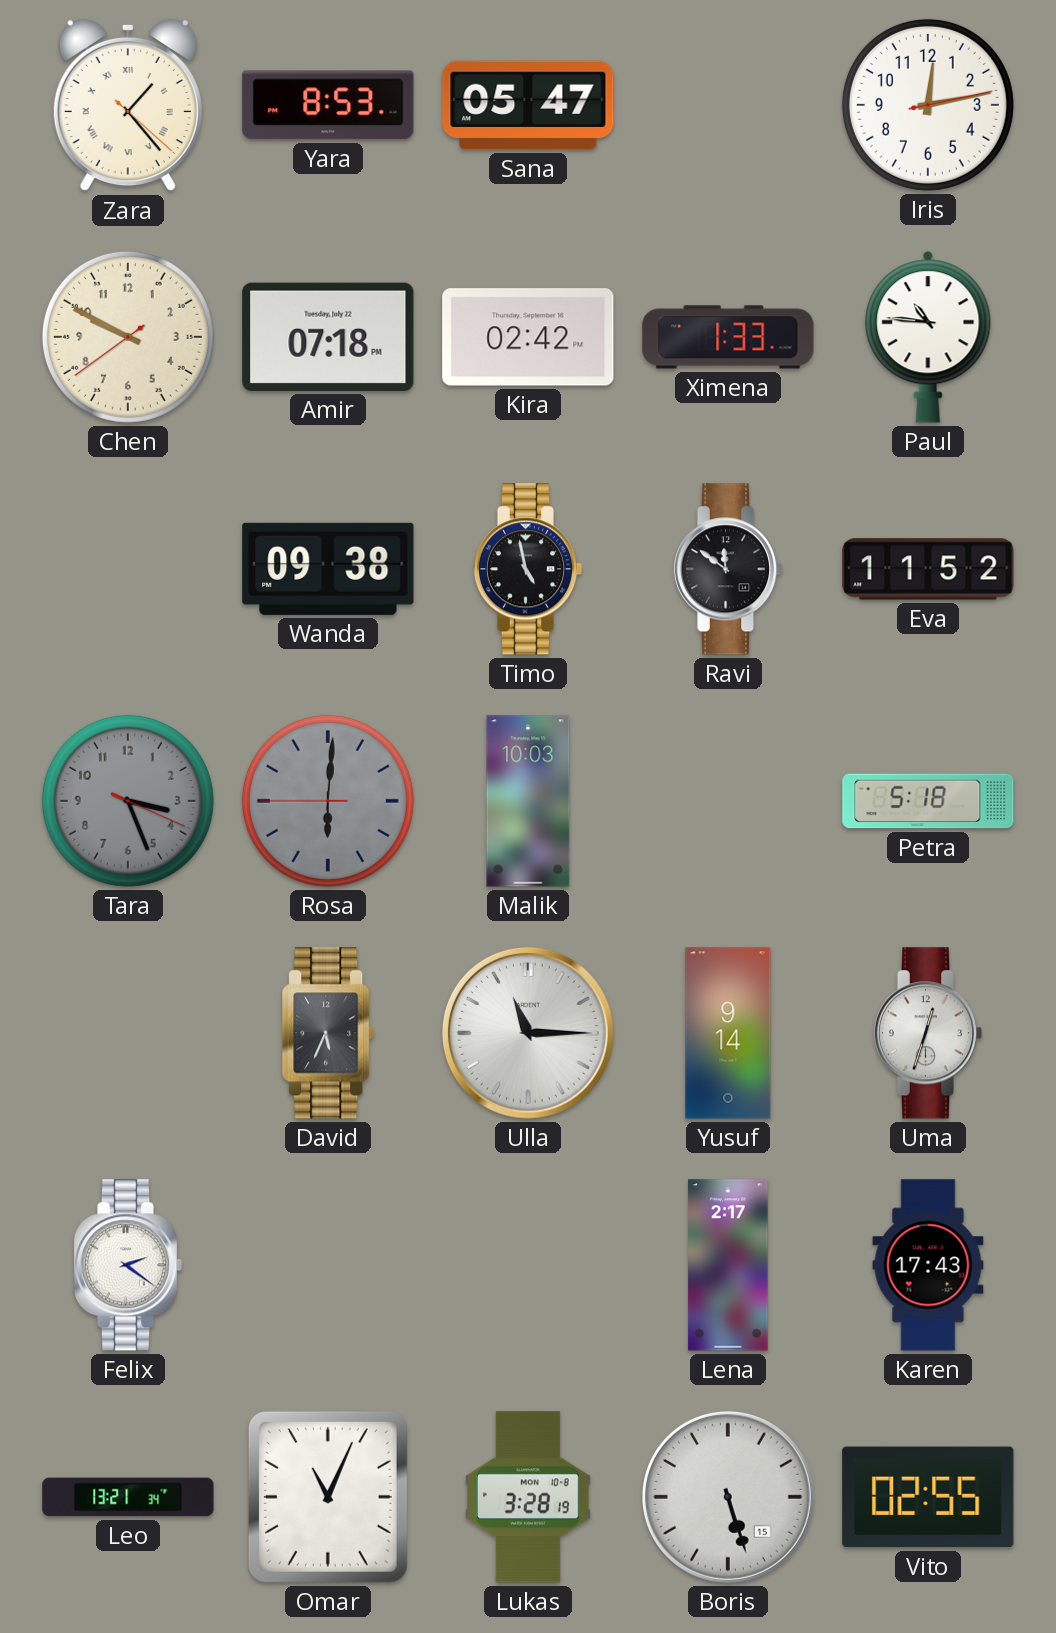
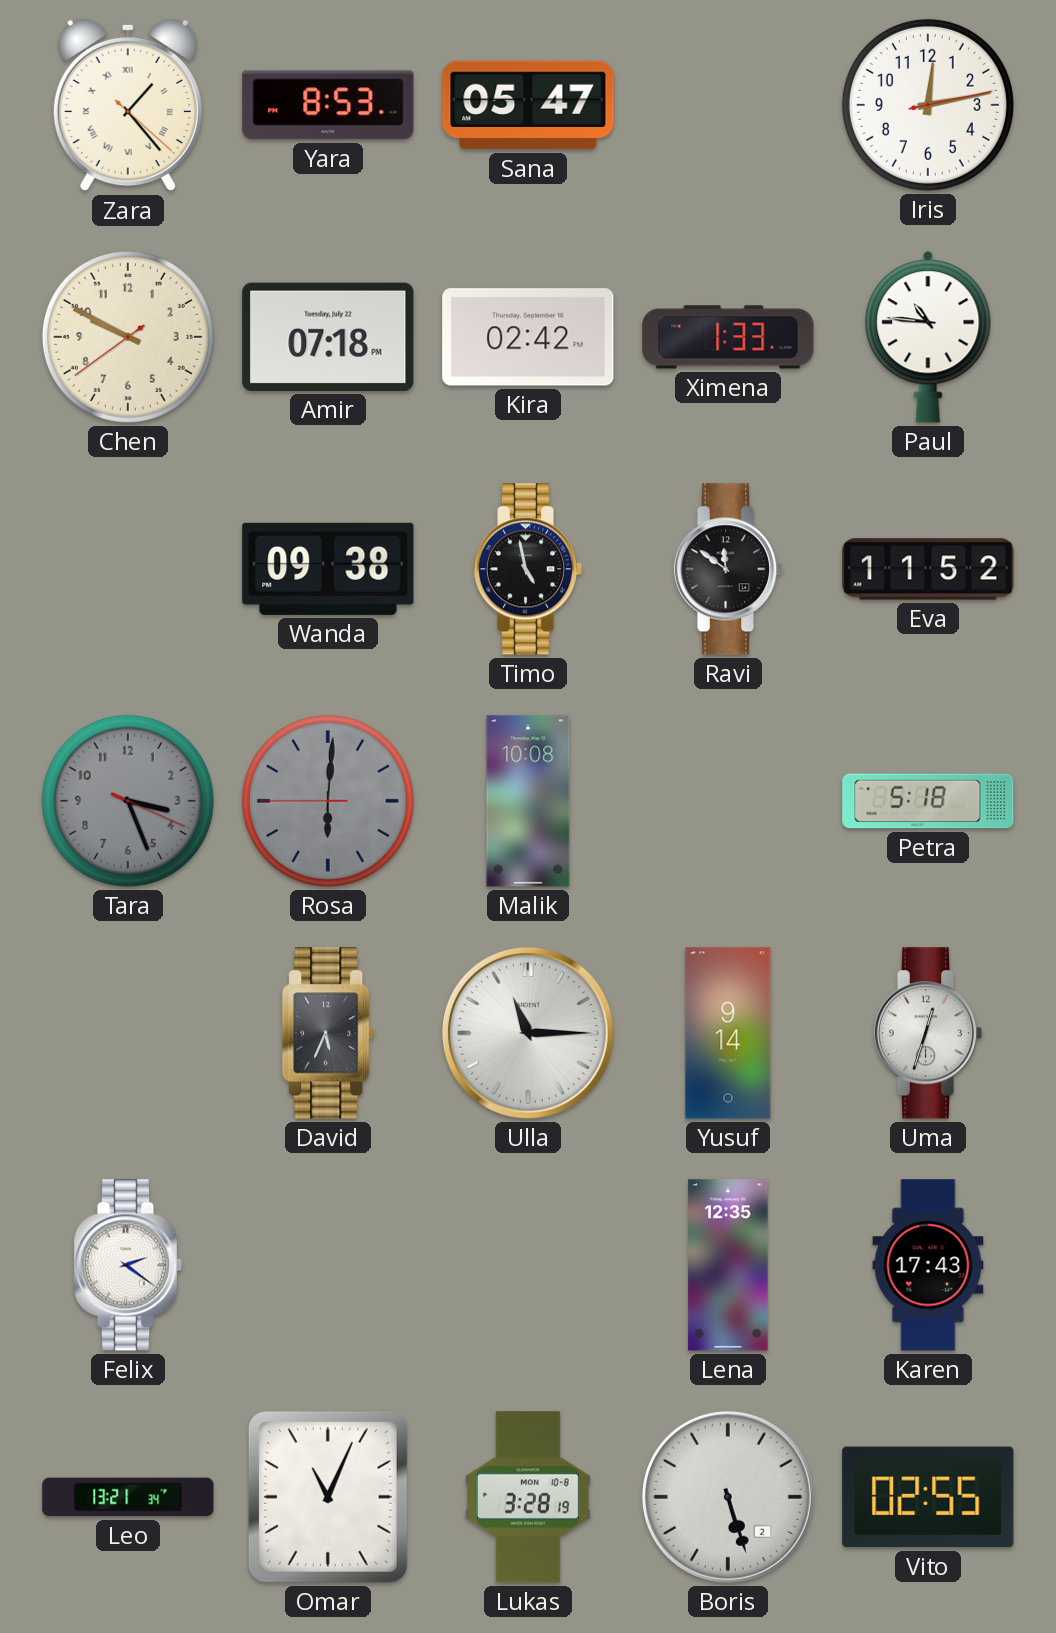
Malik: 10:03 -> 10:08
Lena: 2:17 -> 12:35
Boris date: 15 -> 2
